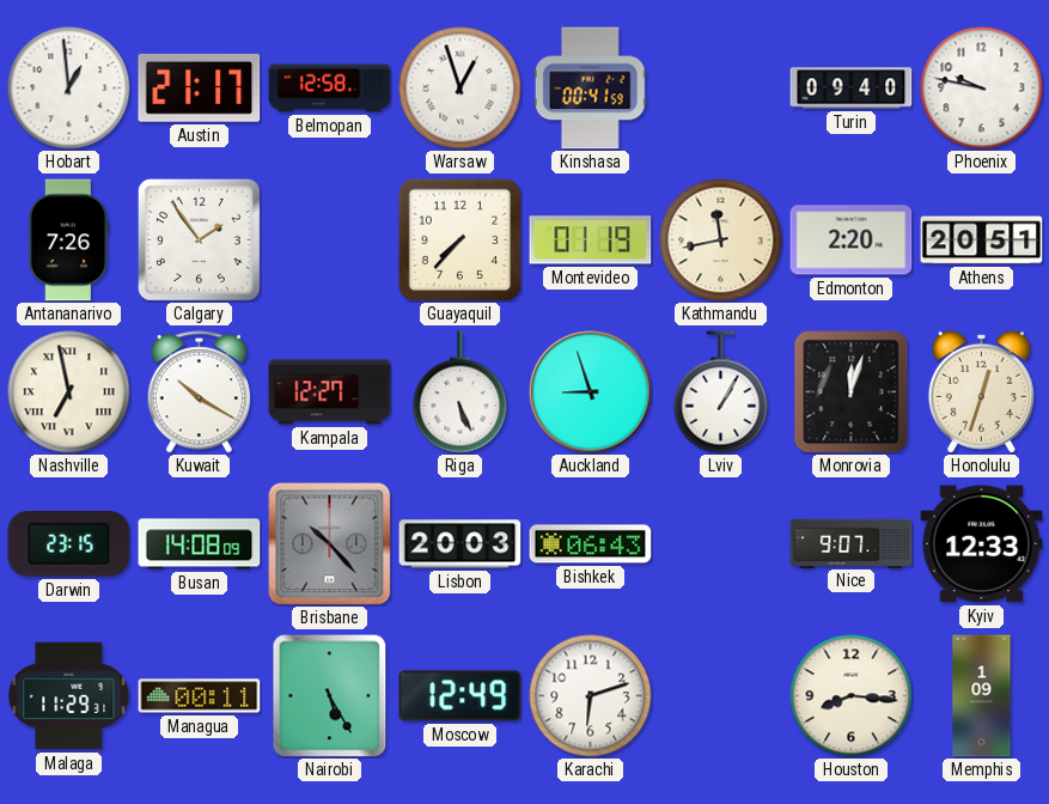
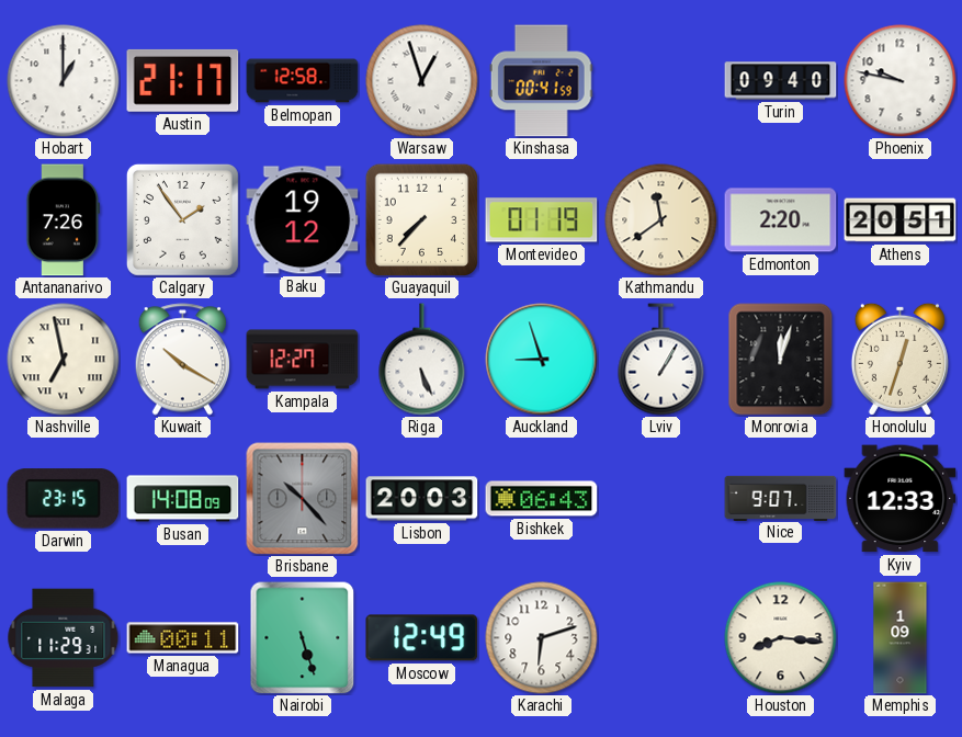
Hobart: 12:59 -> 1:00
Baku: none -> 19:12
Kathmandu: 11:43 -> 11:39
Nairobi: 5:25 -> 5:27
